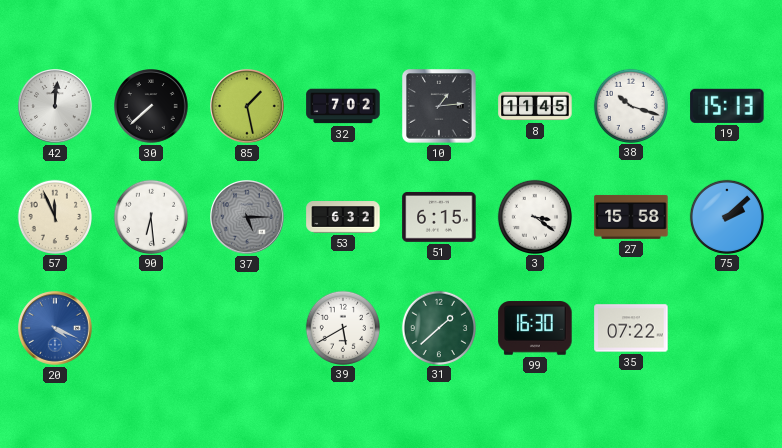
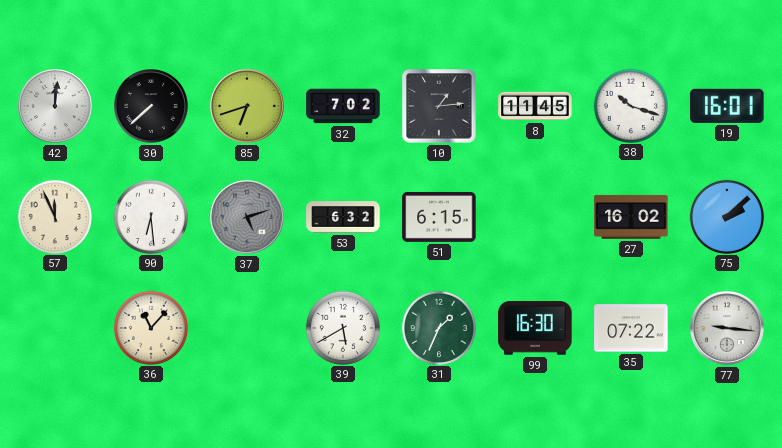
85: 1:28 -> 6:42
19: 15:13 -> 16:01
37: 5:15 -> 5:12
3: 3:21 -> none
27: 15:58 -> 16:02
20: 4:19 -> none
36: none -> 11:07
31: 1:38 -> 1:34
77: none -> 9:16
